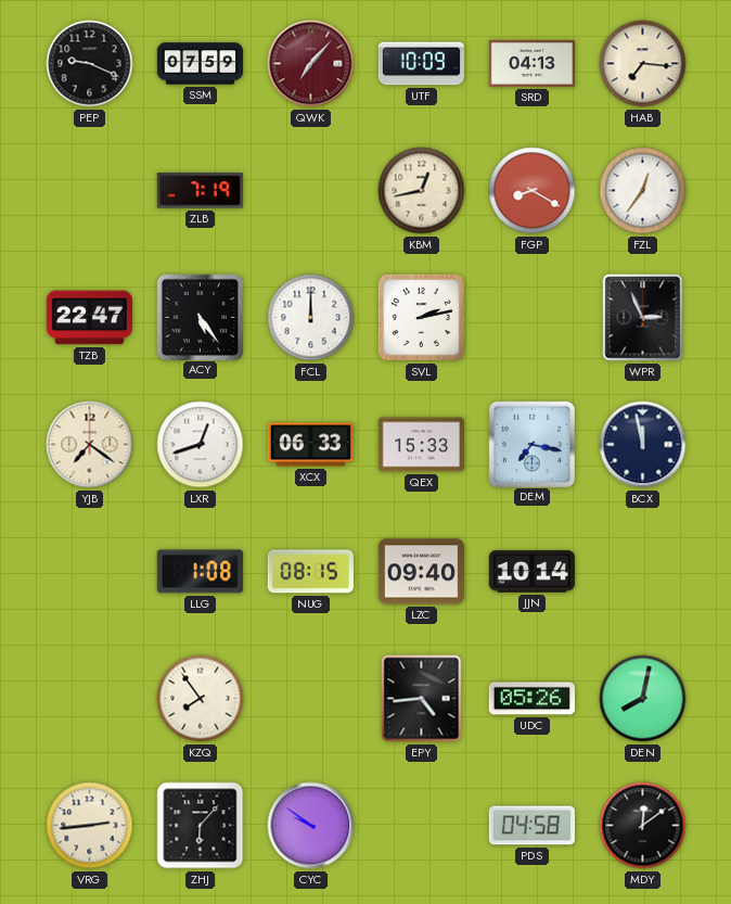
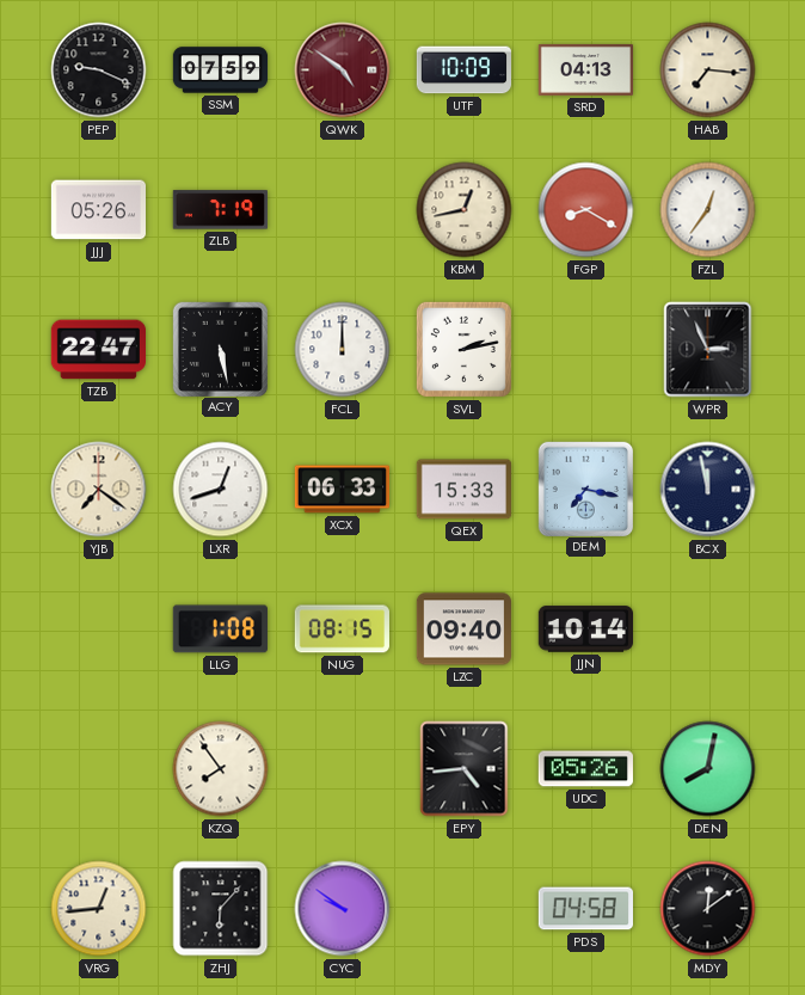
QWK: 7:07 -> 4:51
JJJ: none -> 05:26
ACY: 5:24 -> 5:28
VRG: 2:44 -> 12:44
